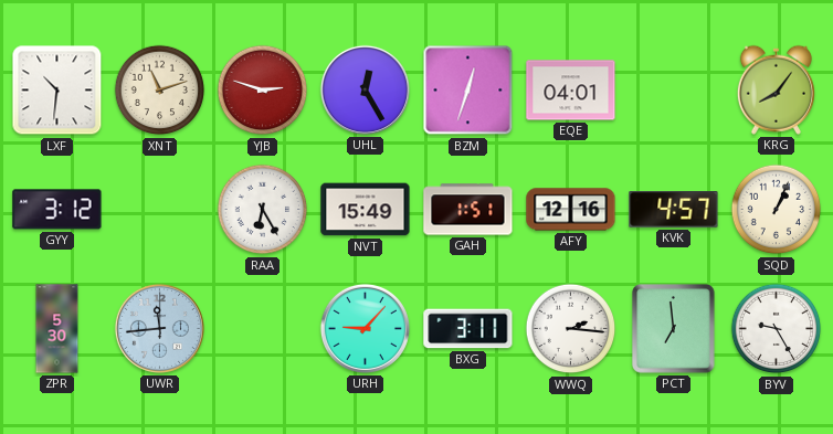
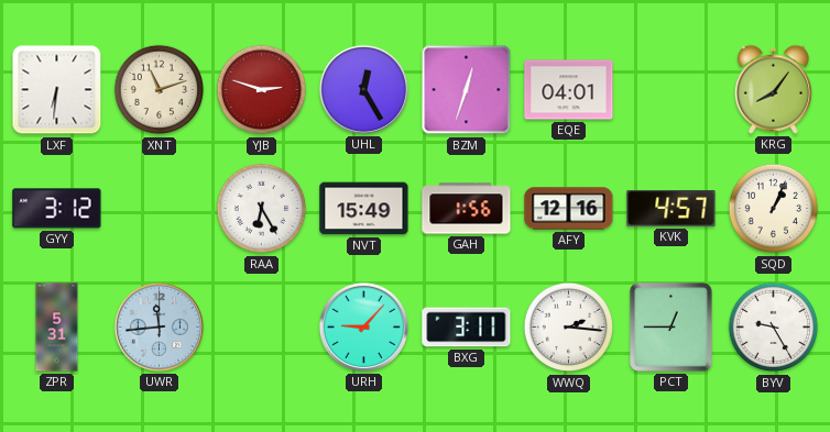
LXF: 10:31 -> 6:31
GAH: 1:51 -> 1:56
ZPR: 5:30 -> 5:31
PCT: 6:59 -> 12:45
